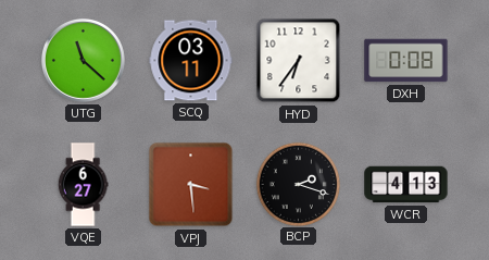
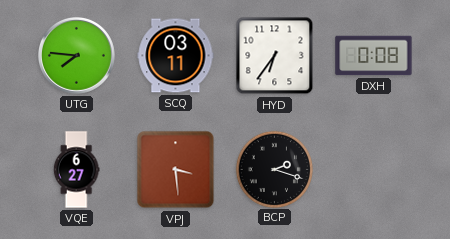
UTG: 11:22 -> 7:46
WCR: 4:13 -> none
